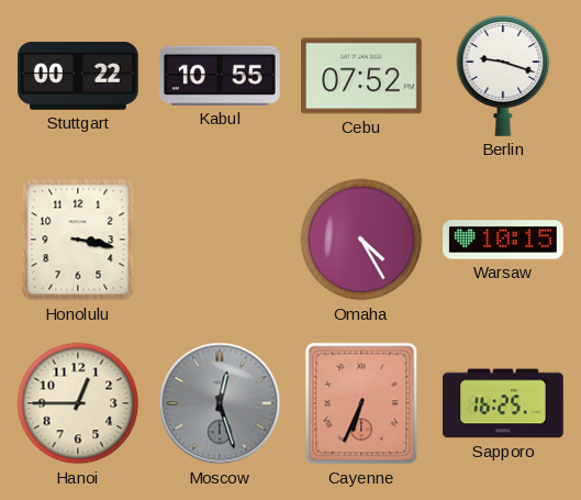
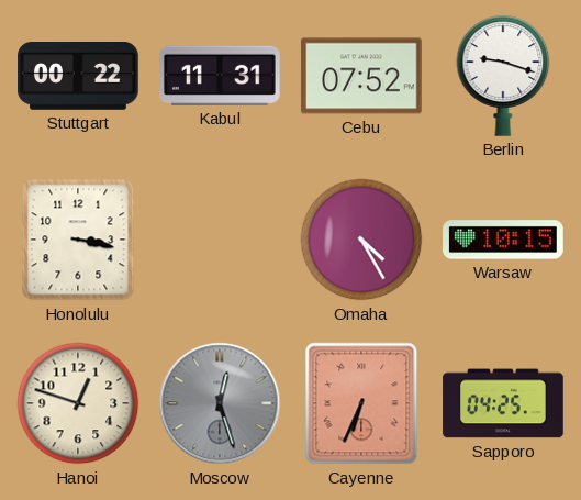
Kabul: 10:55 -> 11:31
Hanoi: 12:45 -> 12:48
Sapporo: 16:25 -> 04:25
